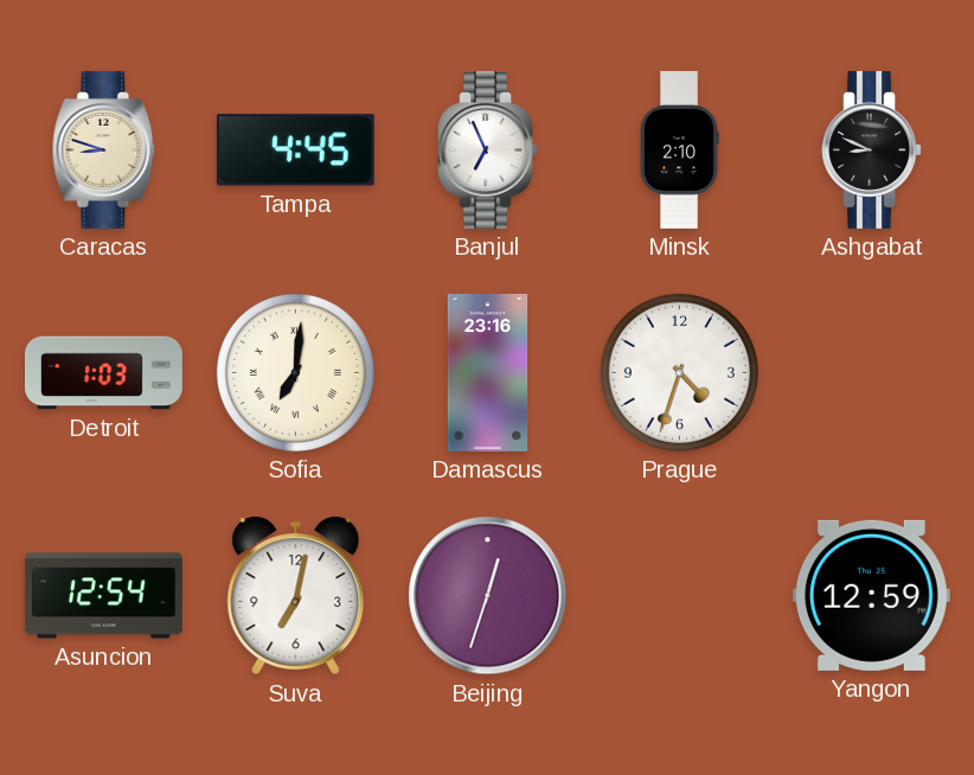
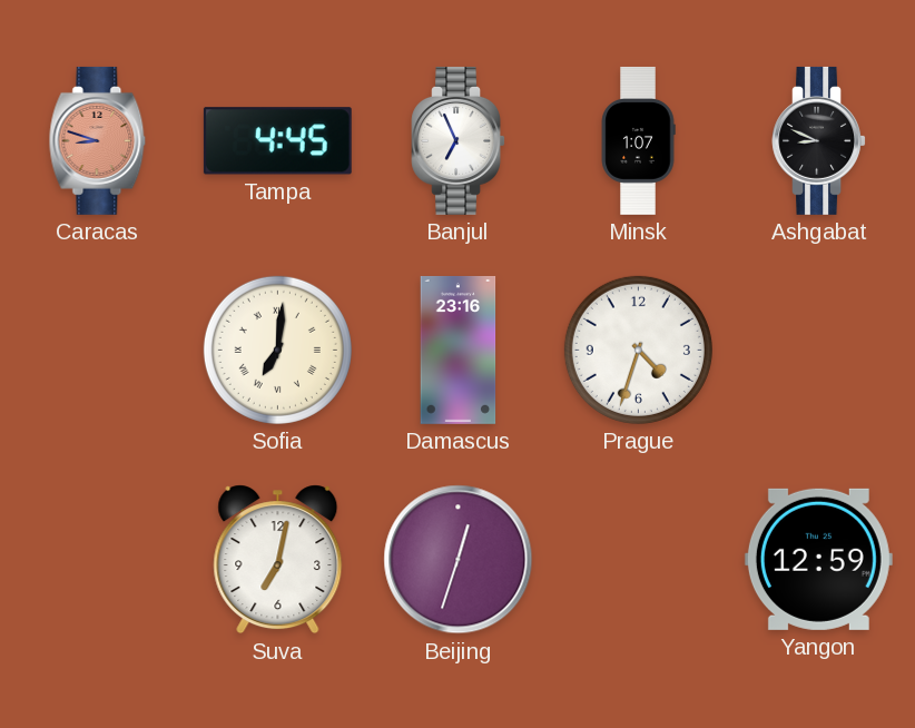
Caracas dial: cream -> salmon
Minsk: 2:10 -> 1:07
Detroit: 1:03 -> none
Asuncion: 12:54 -> none
